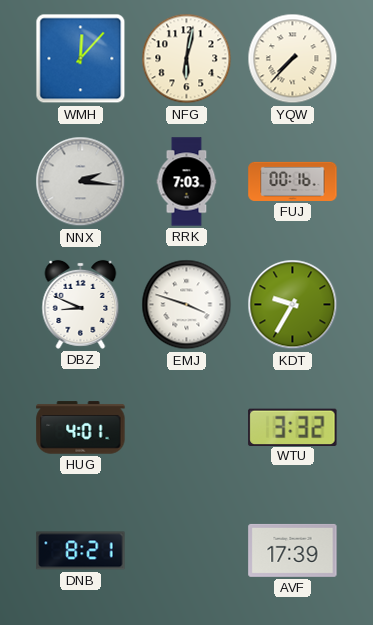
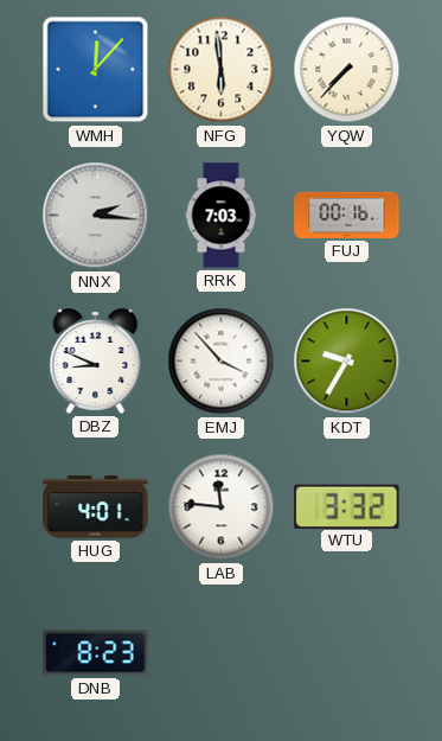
NFG: 6:02 -> 5:59
EMJ: 3:48 -> 3:53
LAB: none -> 11:46
DNB: 8:21 -> 8:23
AVF: 17:39 -> none
